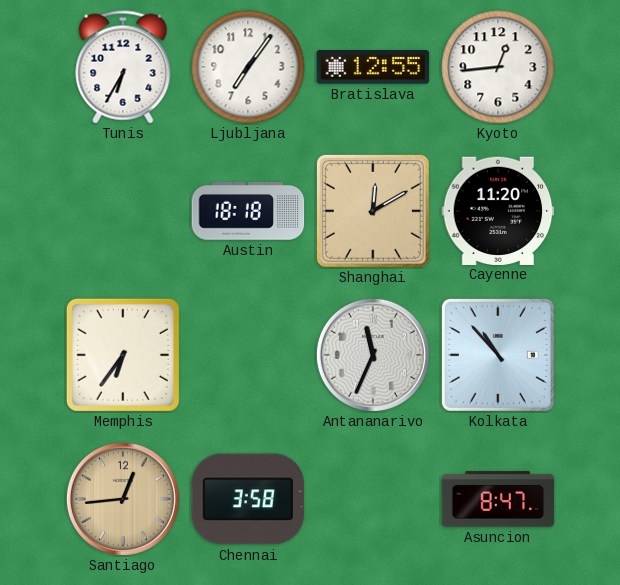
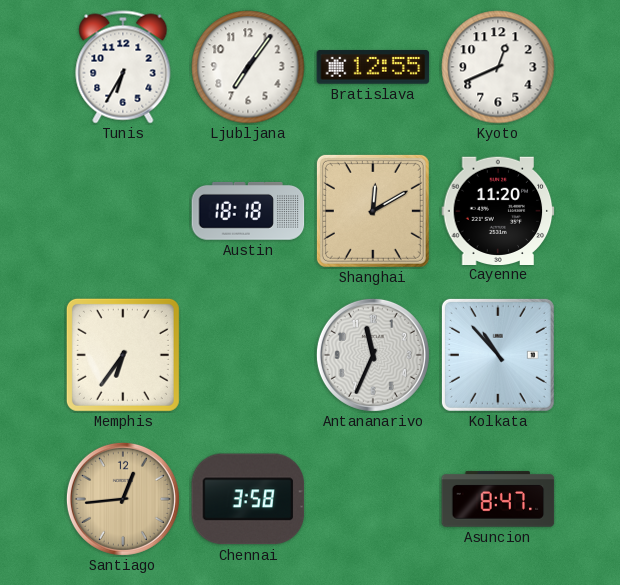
Kyoto: 12:44 -> 12:41
